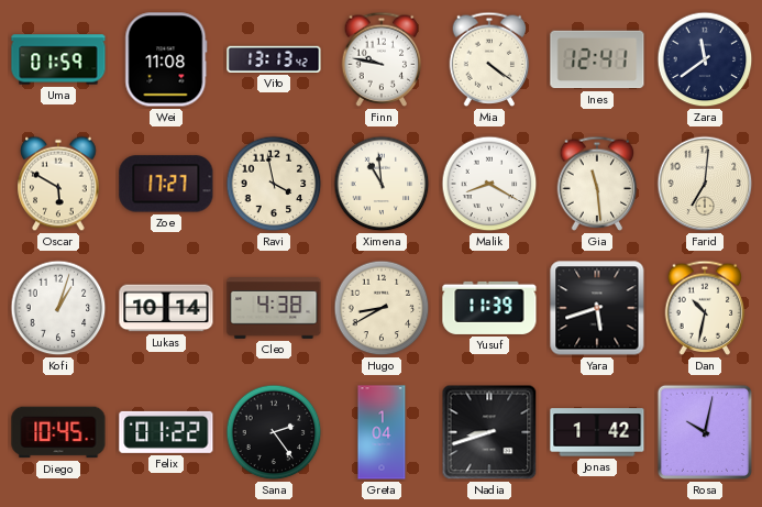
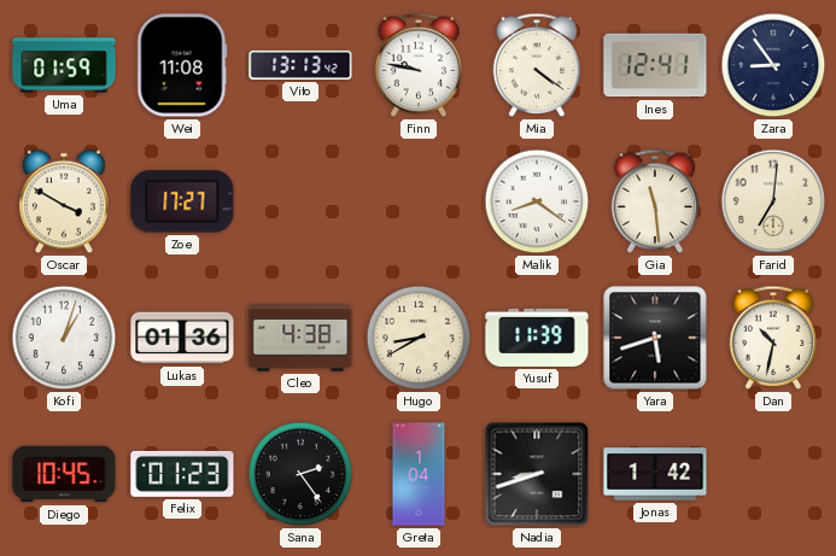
Zara: 11:39 -> 8:54
Oscar: 5:50 -> 3:50
Ravi: 3:58 -> none
Ximena: 10:59 -> none
Malik: 8:20 -> 8:21
Lukas: 10:14 -> 01:36
Felix: 01:22 -> 01:23
Rosa: 10:02 -> none
